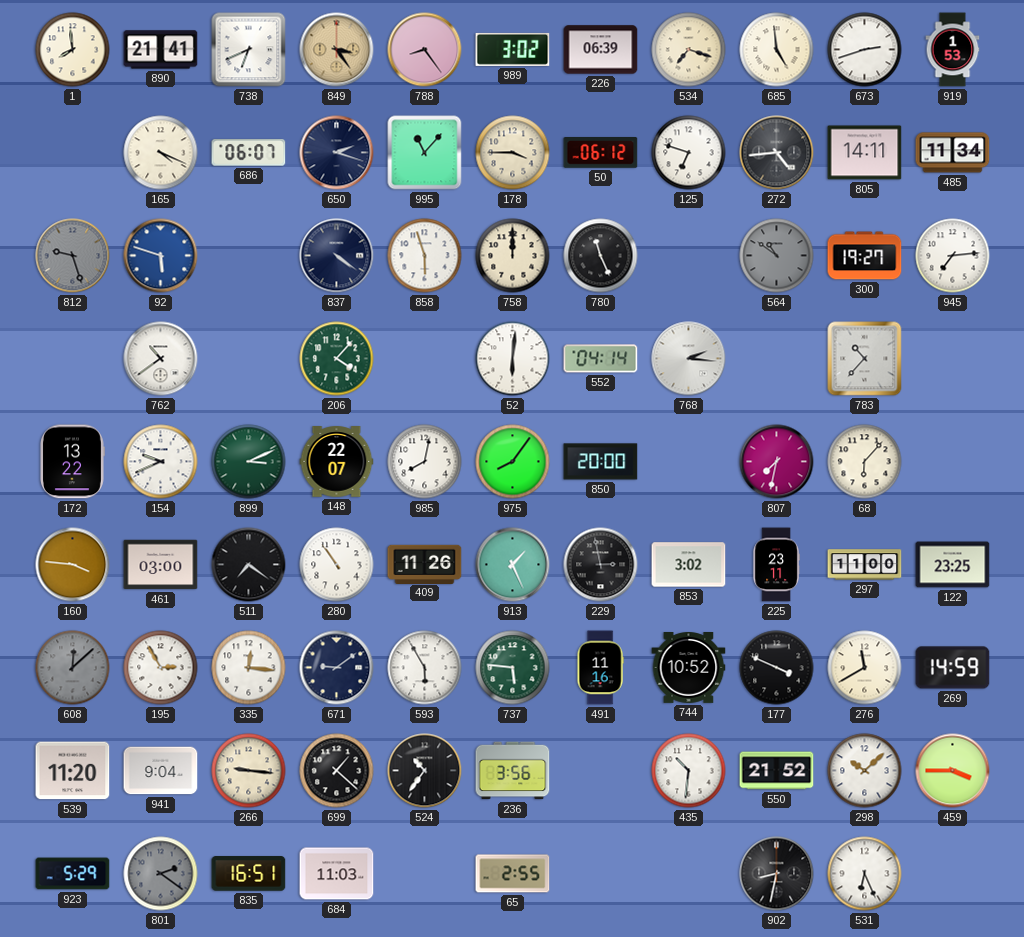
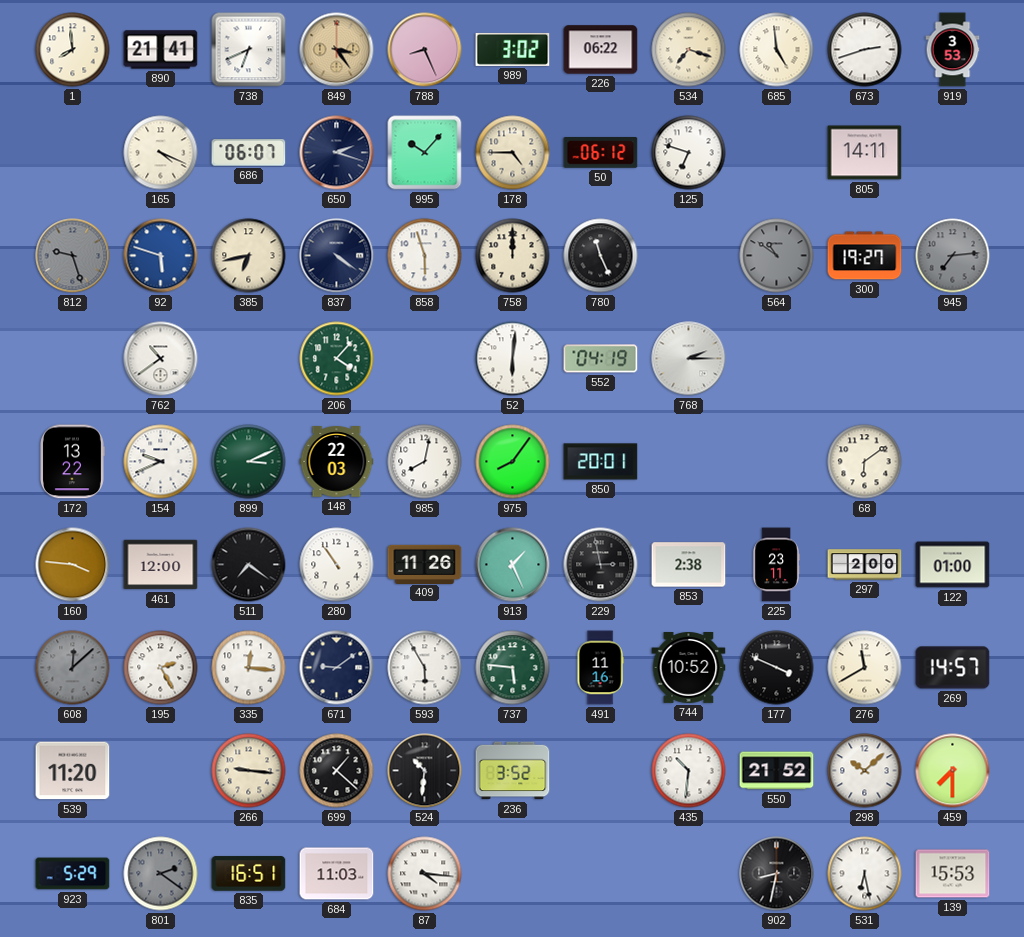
788: 8:24 -> 8:26
226: 06:39 -> 06:22
919: 1:53 -> 3:53
995: 11:07 -> 10:07
178: 3:45 -> 4:45
272: 4:44 -> none
485: 11:34 -> none
385: none -> 6:43
945 dial: white -> grey
552: 04:14 -> 04:19
768: 2:16 -> 2:15
783: 10:37 -> none
148: 22:07 -> 22:03
850: 20:00 -> 20:01
807: 7:32 -> none
68: 6:07 -> 6:09
461: 03:00 -> 12:00
853: 3:02 -> 2:38
297: 11:00 -> 2:00
122: 23:25 -> 01:00
195: 2:55 -> 2:25
269: 14:59 -> 14:57
941: 9:04 -> none
524: 10:36 -> 10:31
236: 3:56 -> 3:52
459: 3:45 -> 7:30
87: none -> 4:16
65: 2:55 -> none
531: 6:26 -> 6:28
139: none -> 15:53
